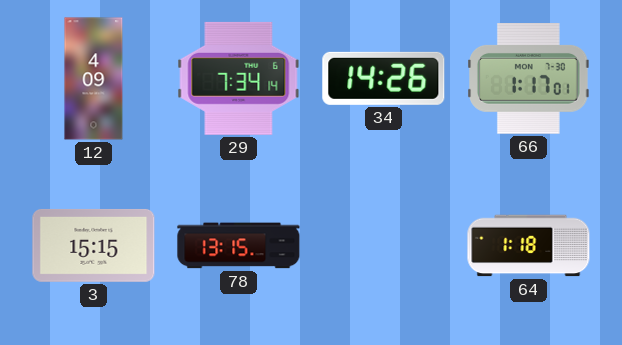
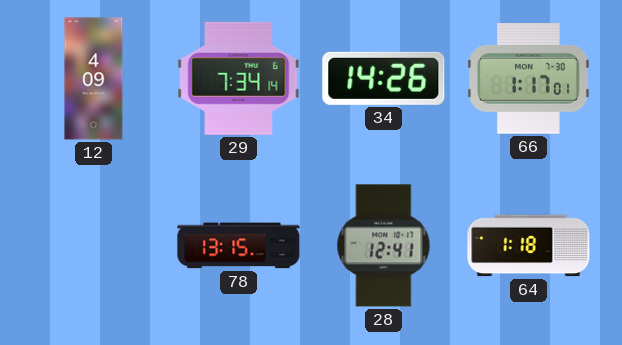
3: 15:15 -> none
28: none -> 12:41
